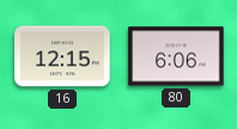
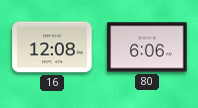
16: 12:15 -> 12:08
